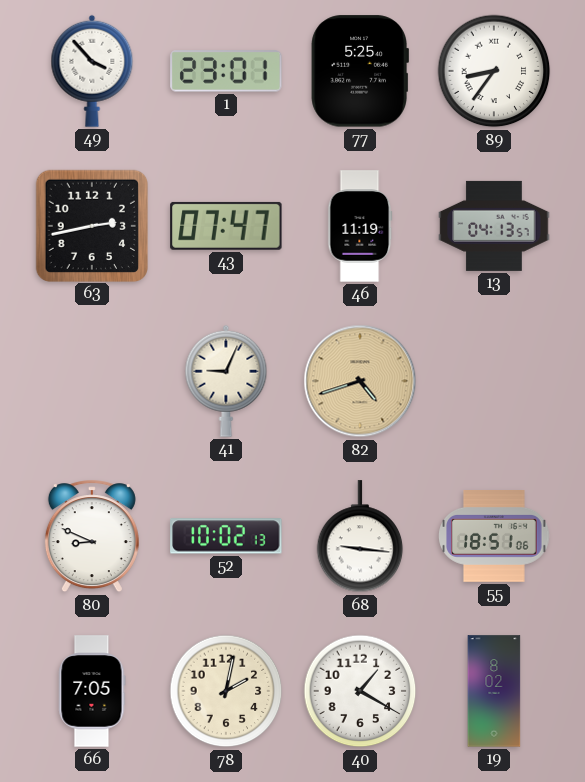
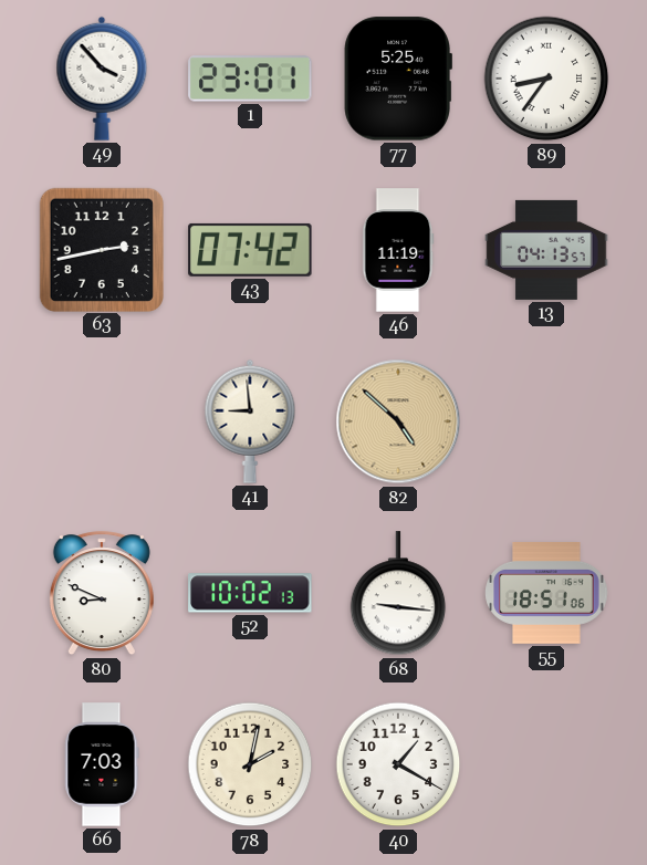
43: 07:47 -> 07:42
41: 9:04 -> 8:59
82: 4:42 -> 4:52
66: 7:05 -> 7:03
19: 8:02 -> none
